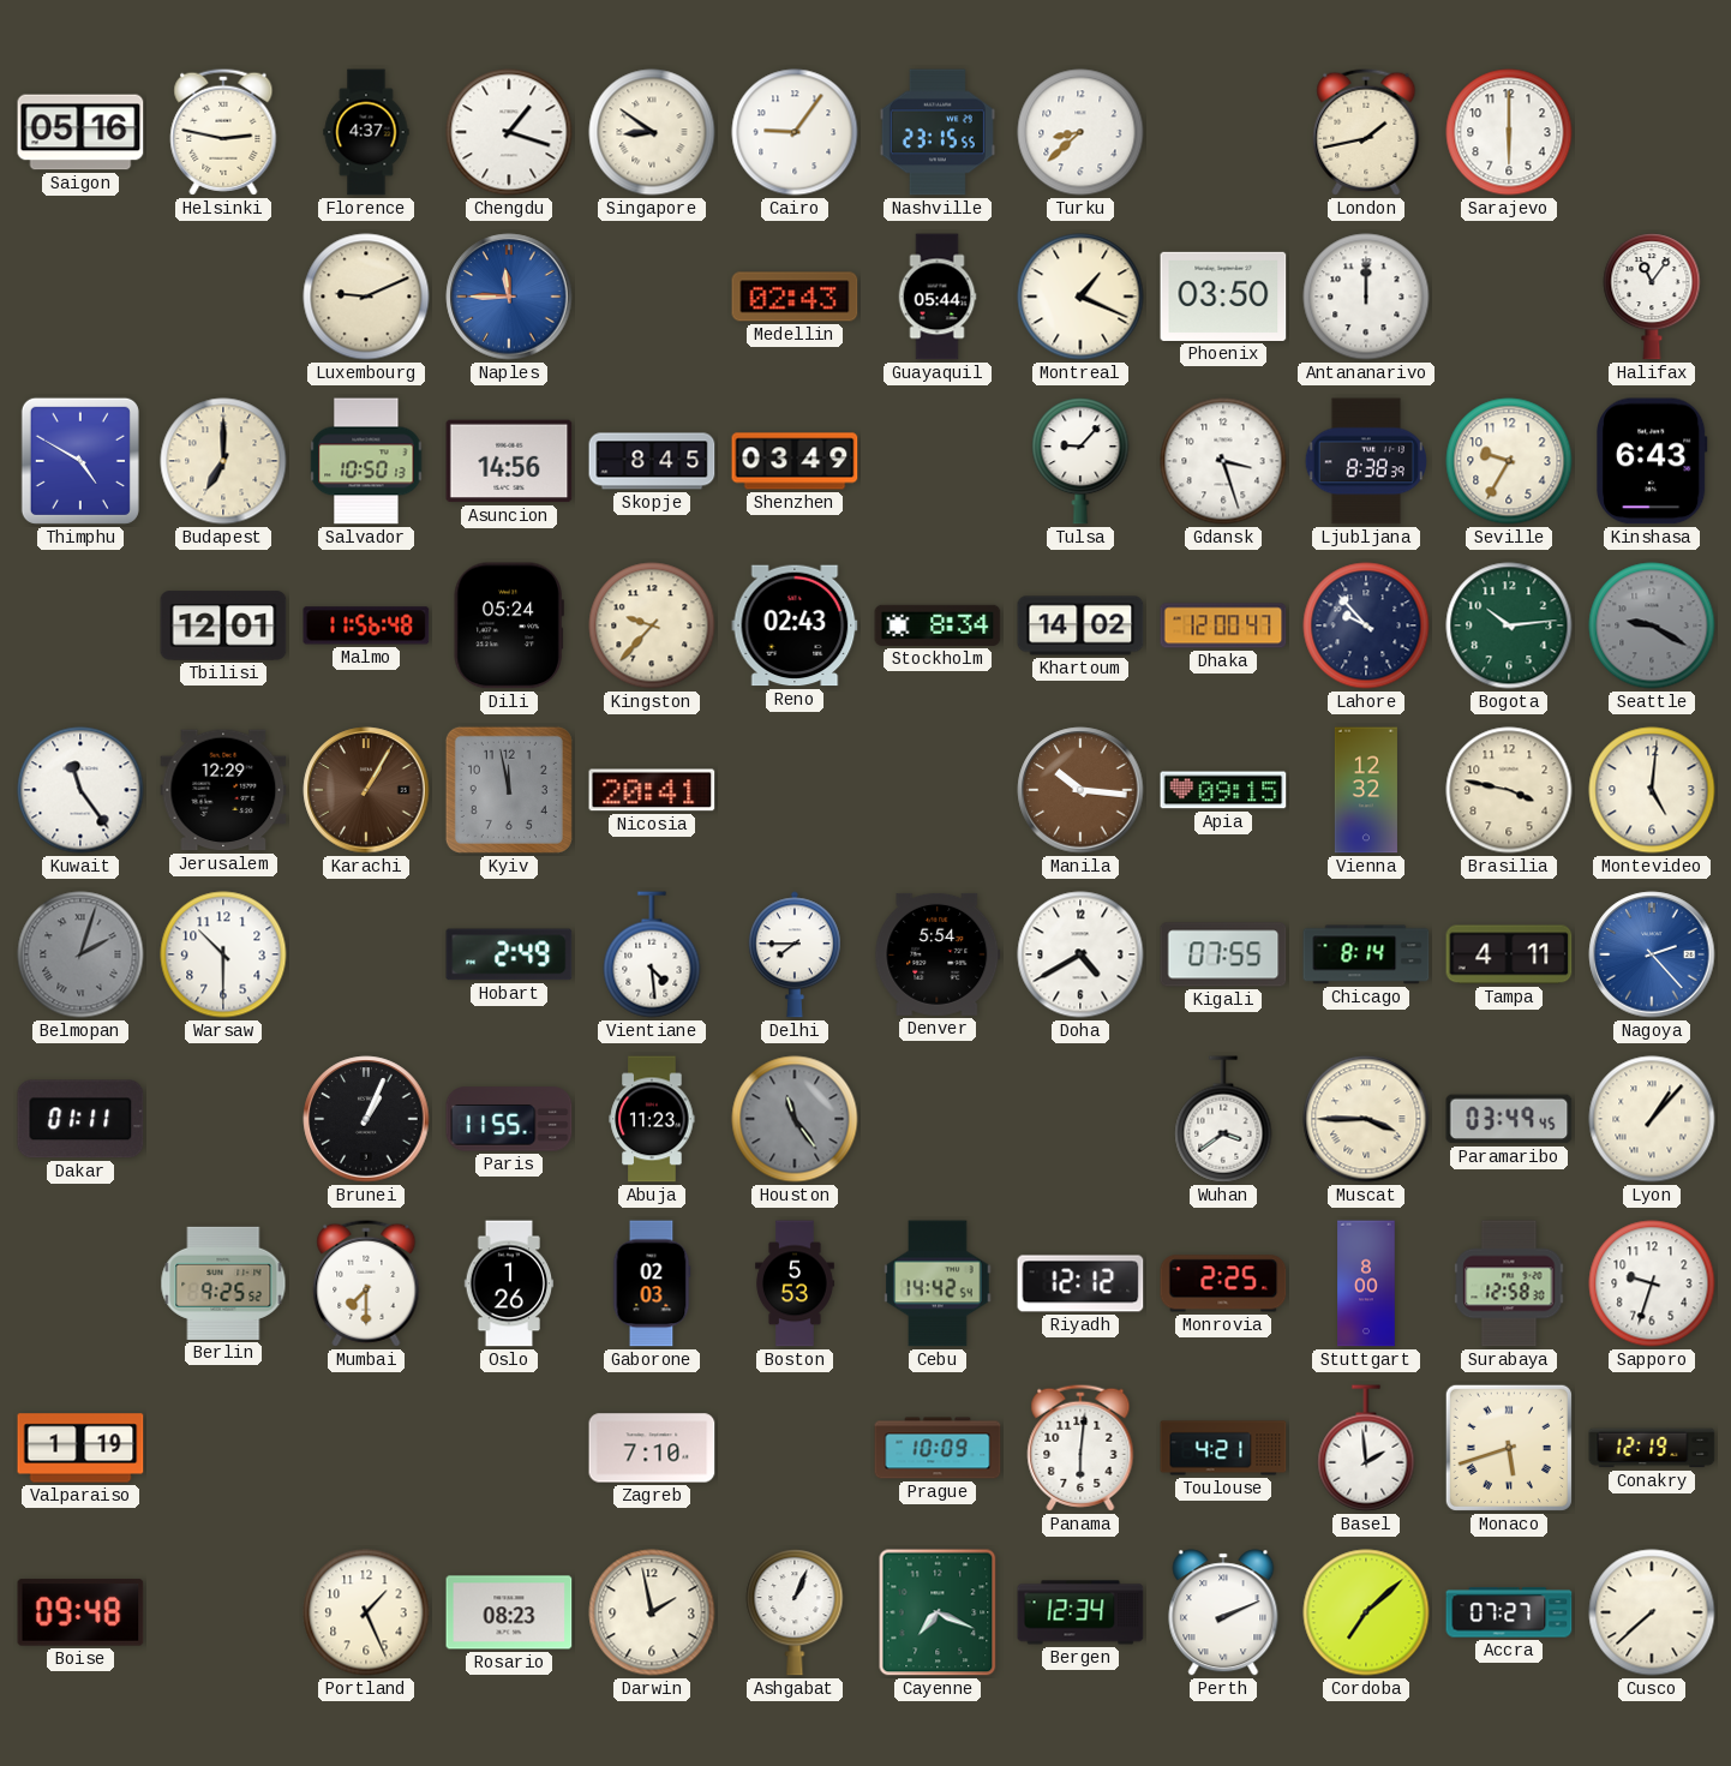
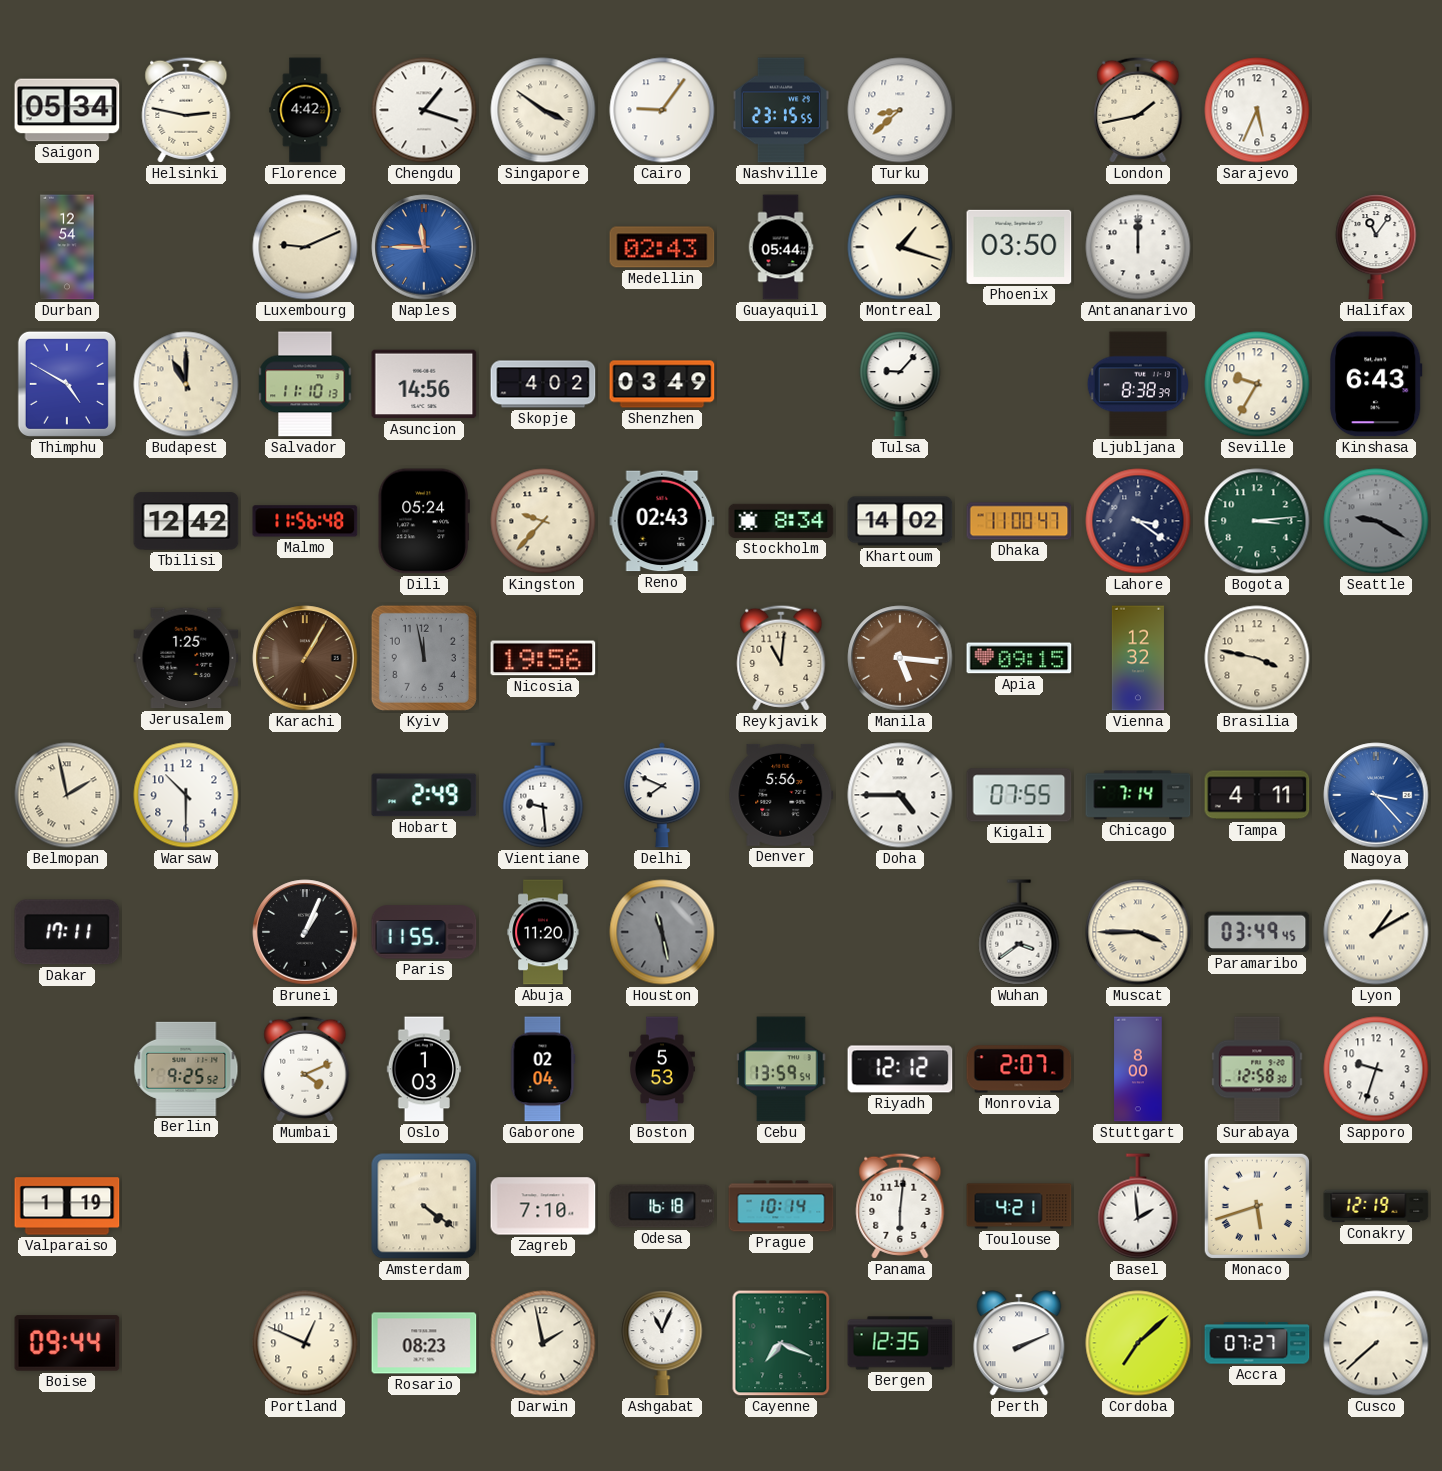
Saigon: 05:16 -> 05:34
Florence: 4:37 -> 4:42
Singapore: 8:51 -> 3:51
Sarajevo: 6:00 -> 5:34
Durban: none -> 12:54
Montreal: 1:19 -> 1:18
Budapest: 7:00 -> 11:00
Salvador: 10:50 -> 11:10
Skopje: 8:45 -> 4:02
Gdansk: 3:27 -> none
Tbilisi: 12:01 -> 12:42
Dhaka: 12:00 -> 11:00
Lahore: 9:53 -> 3:21
Bogota: 10:14 -> 3:14
Kuwait: 11:24 -> none
Jerusalem: 12:29 -> 1:25
Nicosia: 20:41 -> 19:56
Reykjavik: none -> 11:01
Manila: 10:16 -> 5:16
Montevideo: 5:01 -> none
Belmopan: 2:03 -> 1:58
Belmopan dial: grey -> cream
Vientiane: 4:29 -> 9:29
Delhi: 7:45 -> 7:49
Denver: 5:54 -> 5:56
Doha: 4:40 -> 4:45
Chicago: 8:14 -> 7:14
Nagoya: 2:23 -> 3:23
Dakar: 01:11 -> 17:11
Abuja: 11:23 -> 11:20
Houston: 11:24 -> 11:28
Lyon: 1:07 -> 1:10
Mumbai: 7:30 -> 4:11
Oslo: 1:26 -> 1:03
Gaborone: 02:03 -> 02:04
Cebu: 14:42 -> 13:59
Monrovia: 2:25 -> 2:07
Amsterdam: none -> 4:21
Odesa: none -> 16:18
Prague: 10:09 -> 10:14
Boise: 09:48 -> 09:44
Portland: 1:26 -> 12:49
Ashgabat: 1:04 -> 11:04
Bergen: 12:34 -> 12:35
